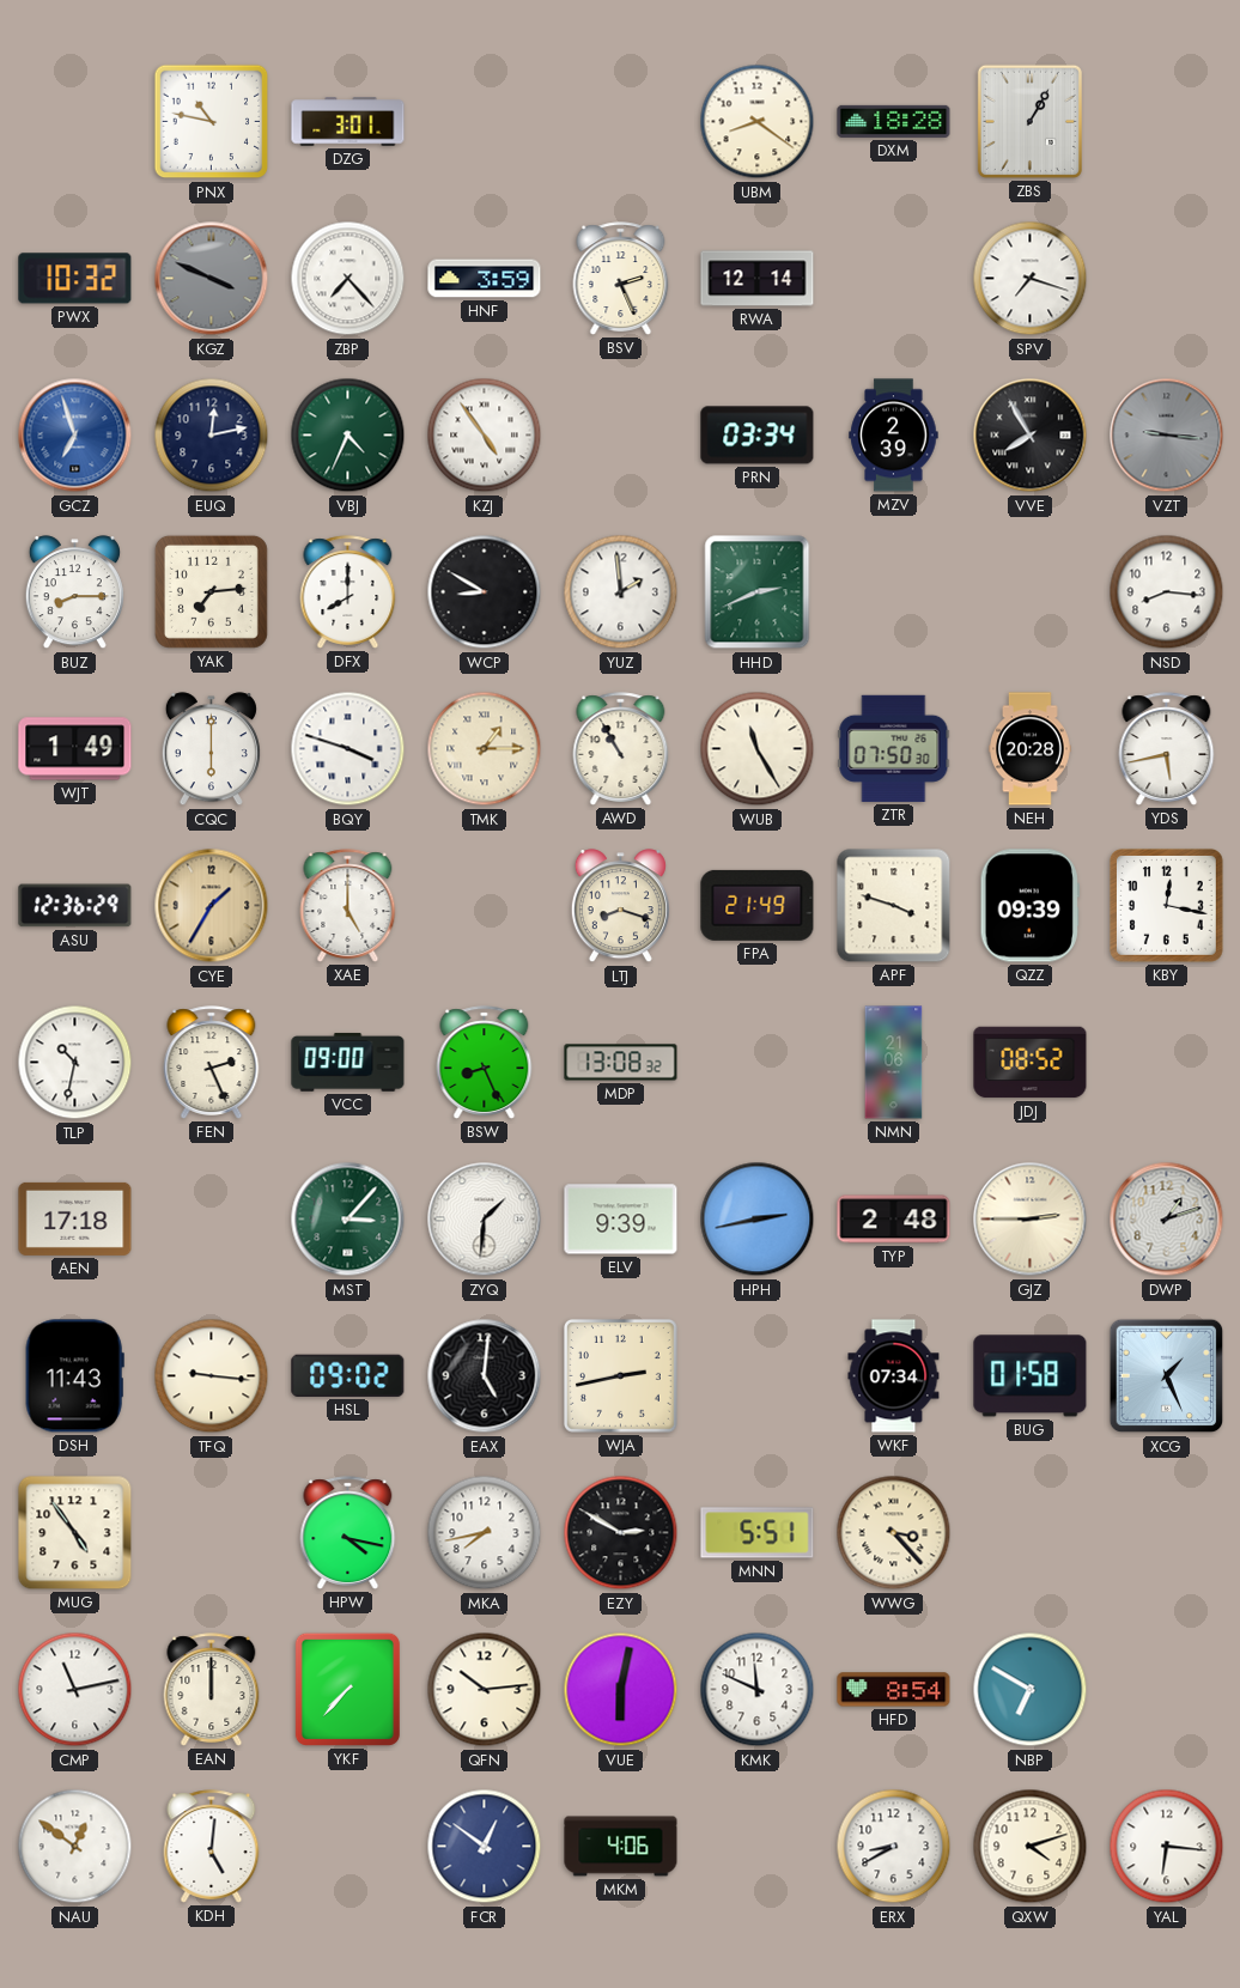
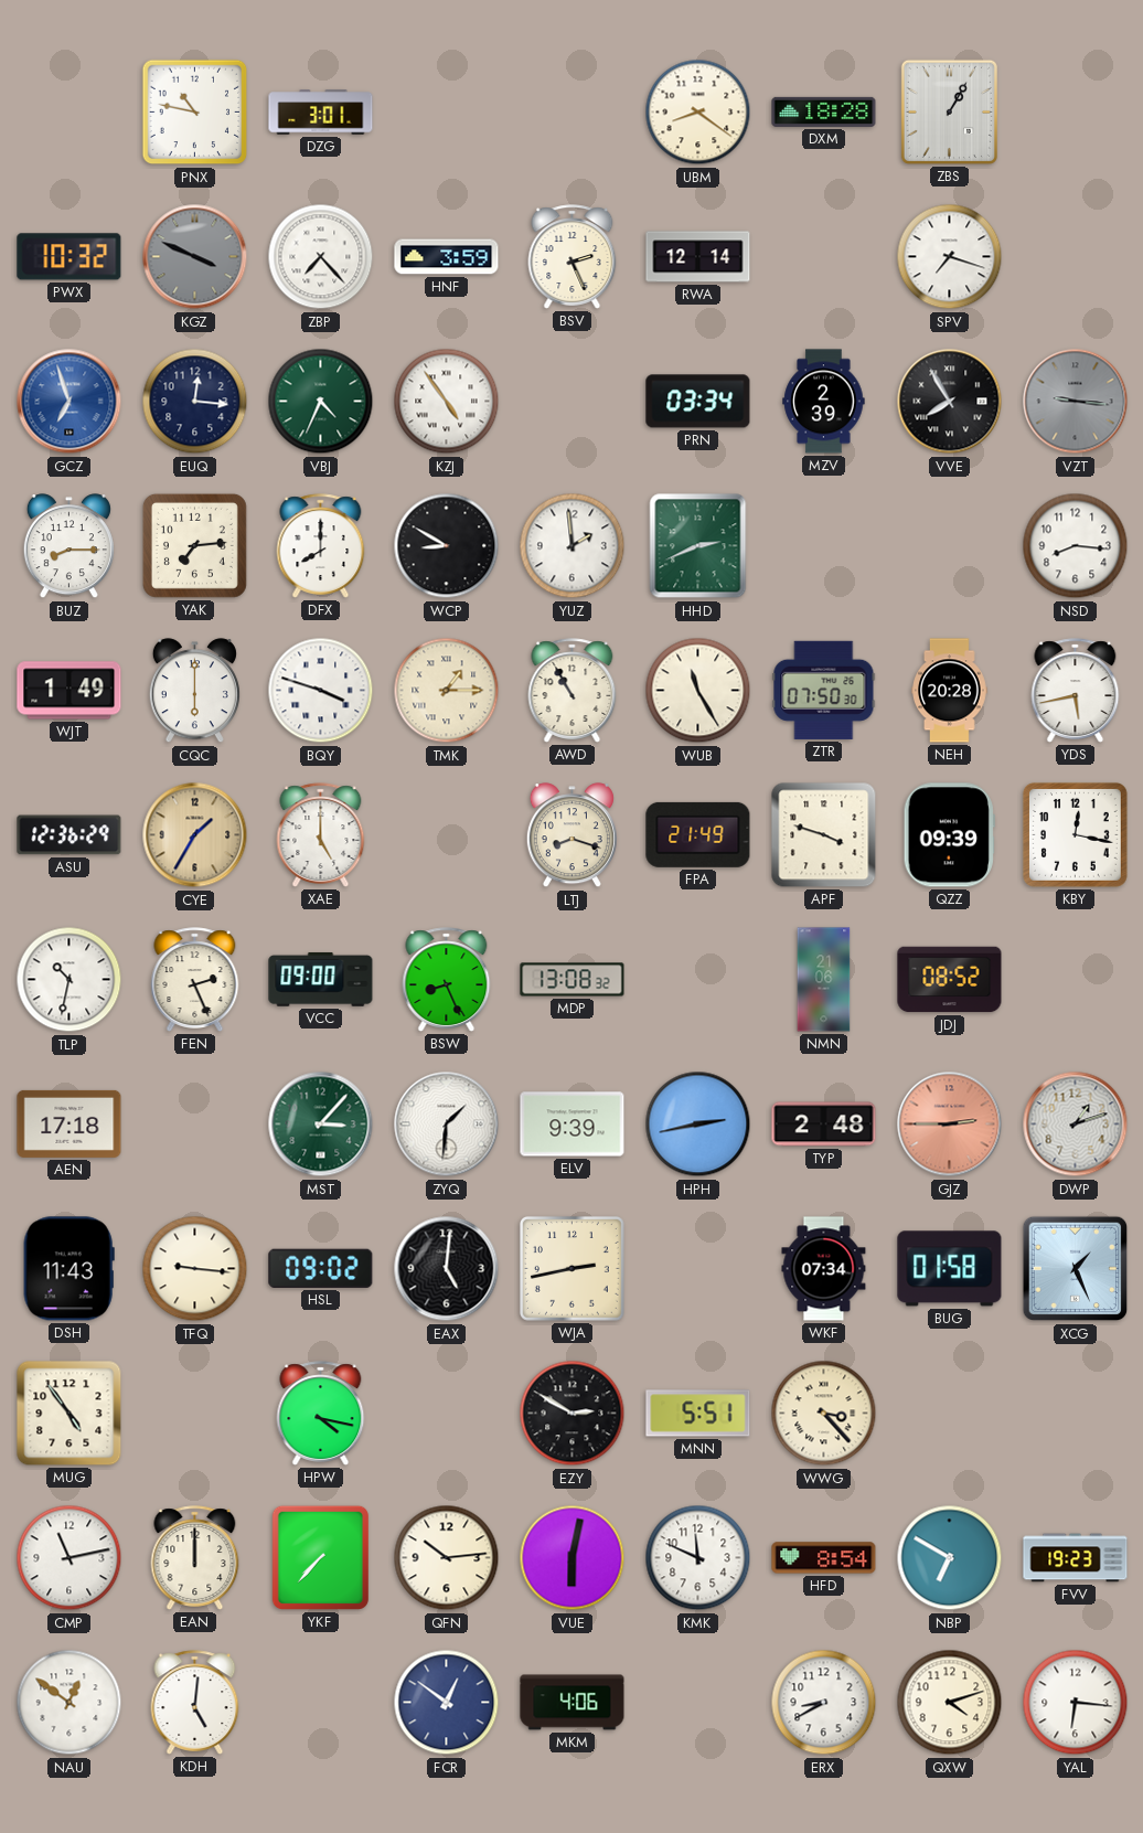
EUQ: 12:13 -> 12:16
GJZ dial: cream -> salmon
MKA: 7:43 -> none
FVV: none -> 19:23
